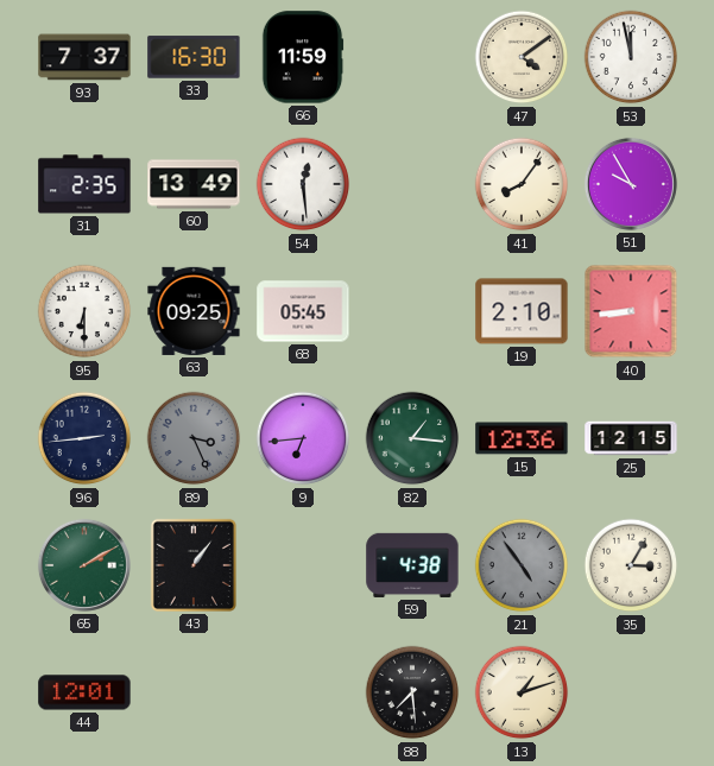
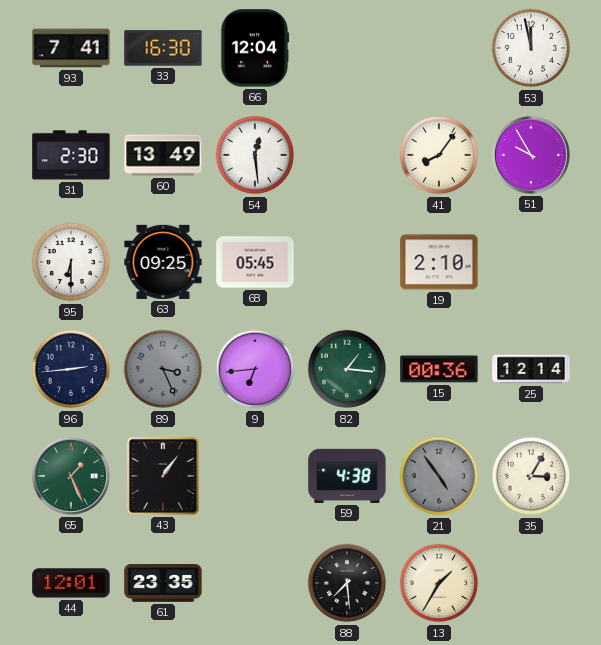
93: 7:37 -> 7:41
66: 11:59 -> 12:04
47: 4:09 -> none
31: 2:35 -> 2:30
40: 8:44 -> none
15: 12:36 -> 00:36
25: 12:15 -> 12:14
65: 2:10 -> 1:26
61: none -> 23:35
13: 1:12 -> 1:35
